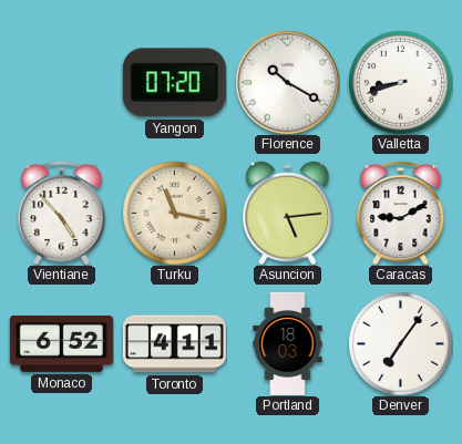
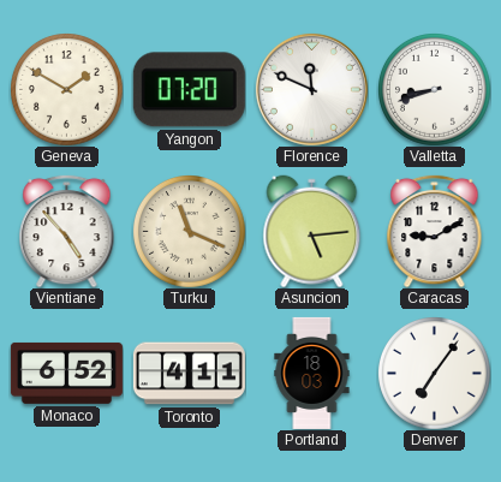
Geneva: none -> 1:50
Florence: 10:20 -> 11:49
Turku: 11:17 -> 11:19
